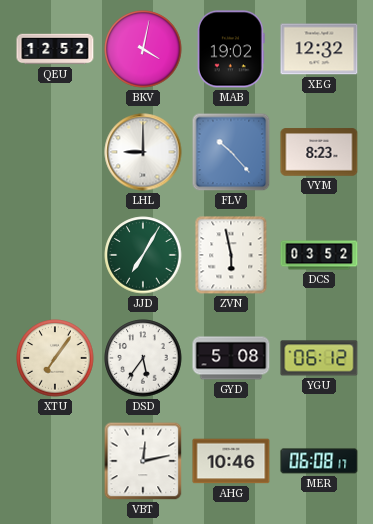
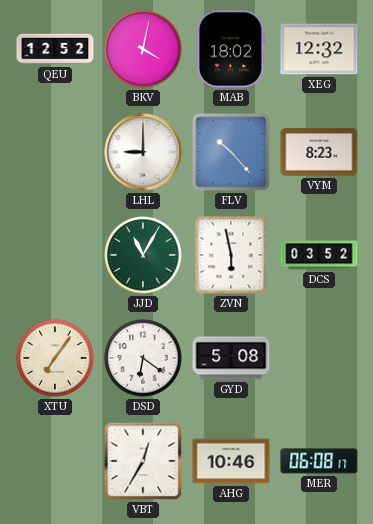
MAB: 19:02 -> 18:02
JJD: 7:05 -> 11:05
DSD: 5:36 -> 6:21
YGU: 06:12 -> none
VBT: 12:13 -> 12:35
